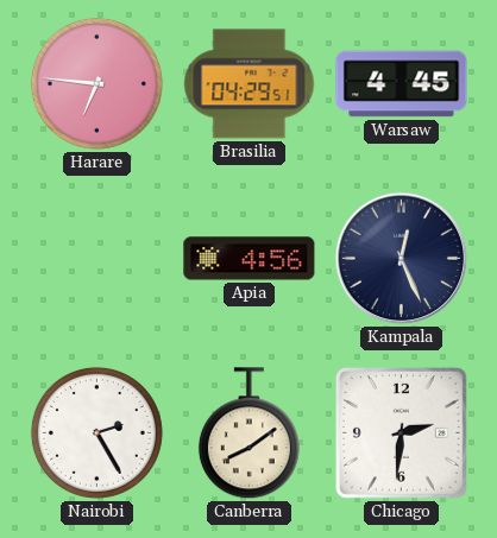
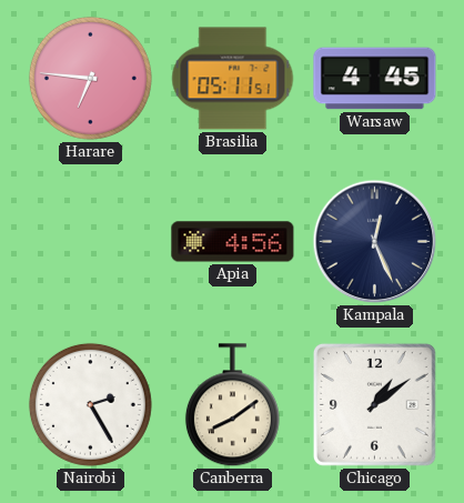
Brasilia: 04:29 -> 05:11
Chicago: 2:31 -> 1:09
